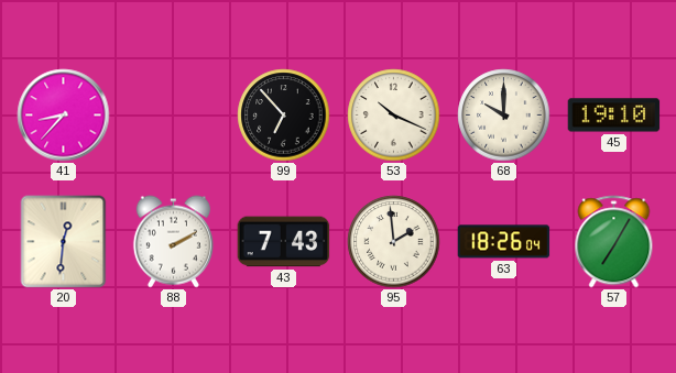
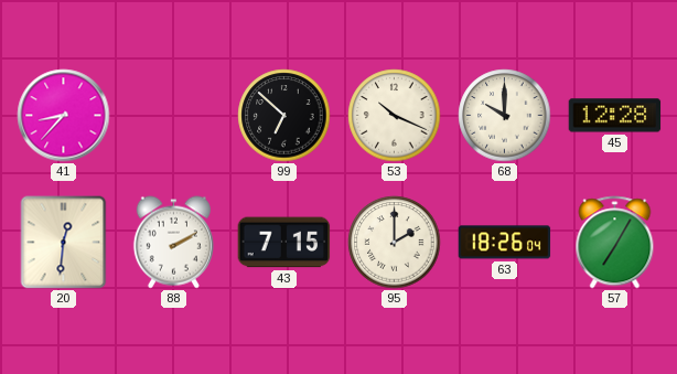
99: 6:53 -> 6:52
45: 19:10 -> 12:28
43: 7:43 -> 7:15
95: 1:59 -> 2:00
